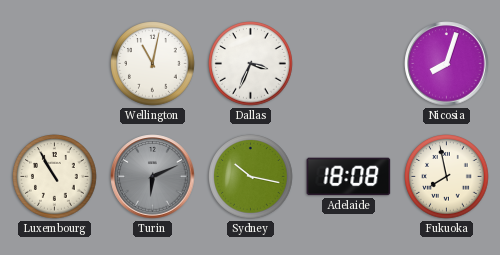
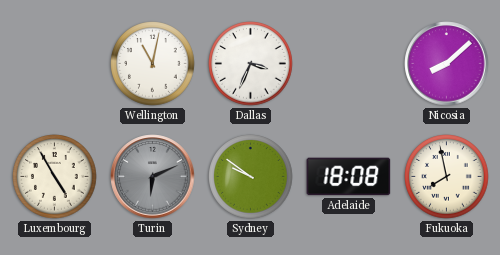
Nicosia: 8:03 -> 8:08
Luxembourg: 10:55 -> 4:55
Sydney: 10:17 -> 9:51
